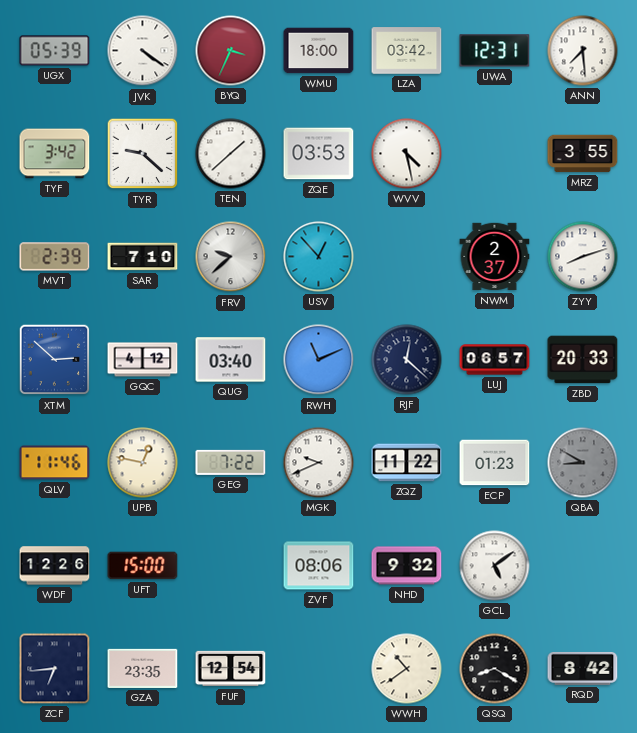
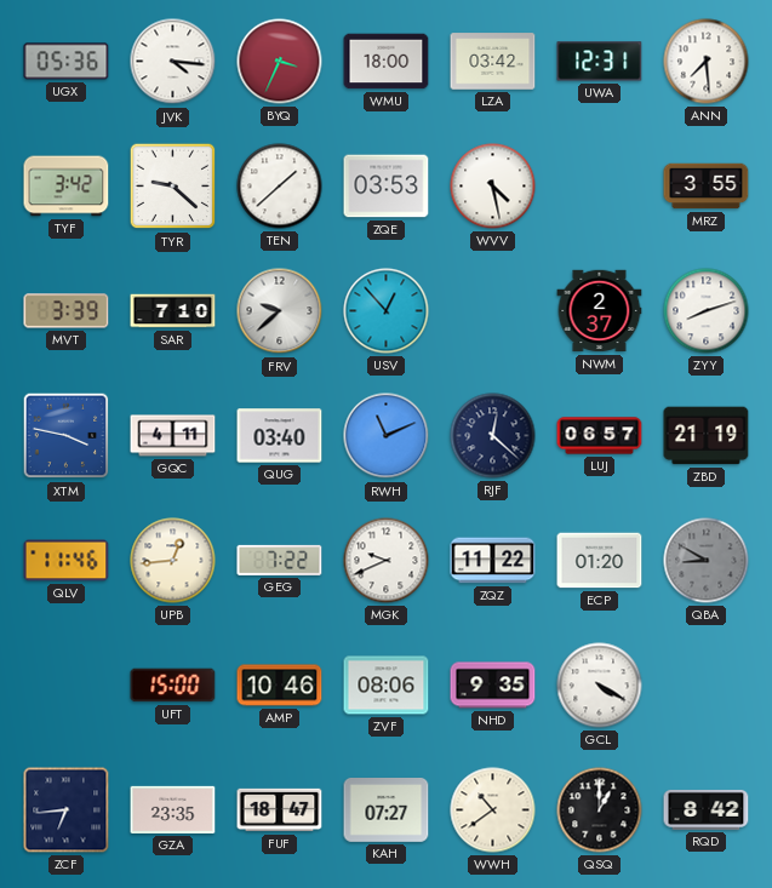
UGX: 05:39 -> 05:36
JVK: 4:21 -> 4:16
MVT: 2:39 -> 3:39
XTM: 2:52 -> 3:47
GQC: 4:12 -> 4:11
ZBD: 20:33 -> 21:19
UPB: 12:47 -> 12:44
ECP: 01:23 -> 01:20
WDF: 12:26 -> none
AMP: none -> 10:46
NHD: 9:32 -> 9:35
GCL: 5:09 -> 4:20
FUF: 12:54 -> 18:47
KAH: none -> 07:27
QSQ: 8:20 -> 1:00
